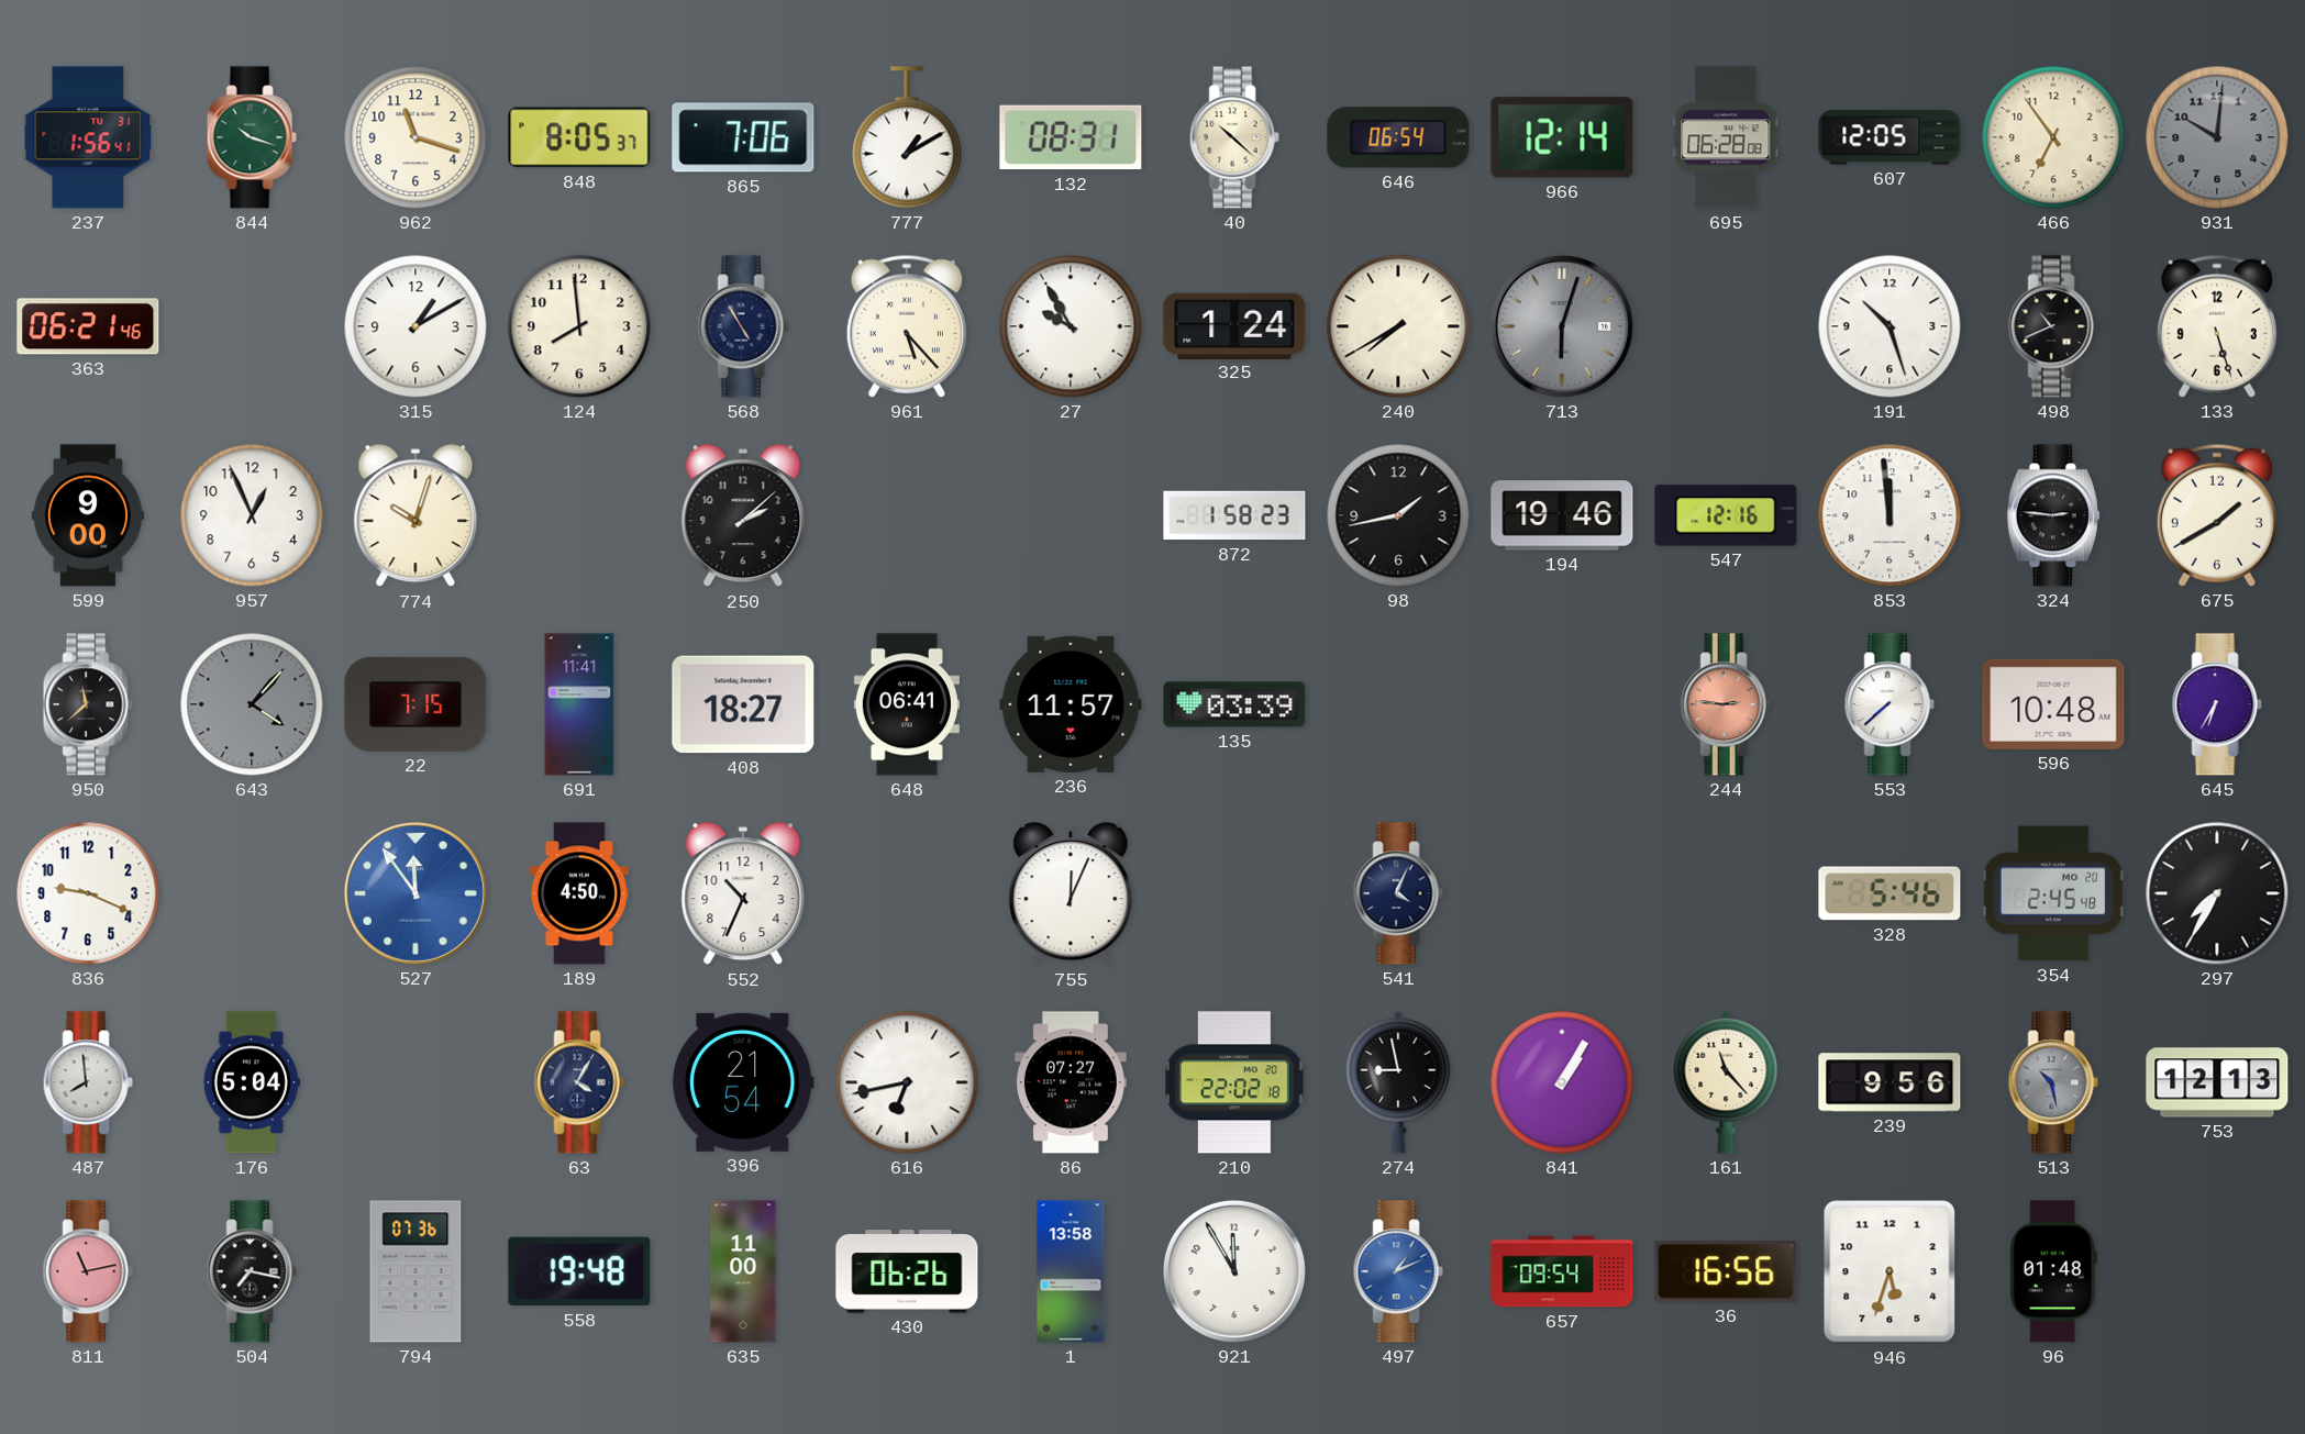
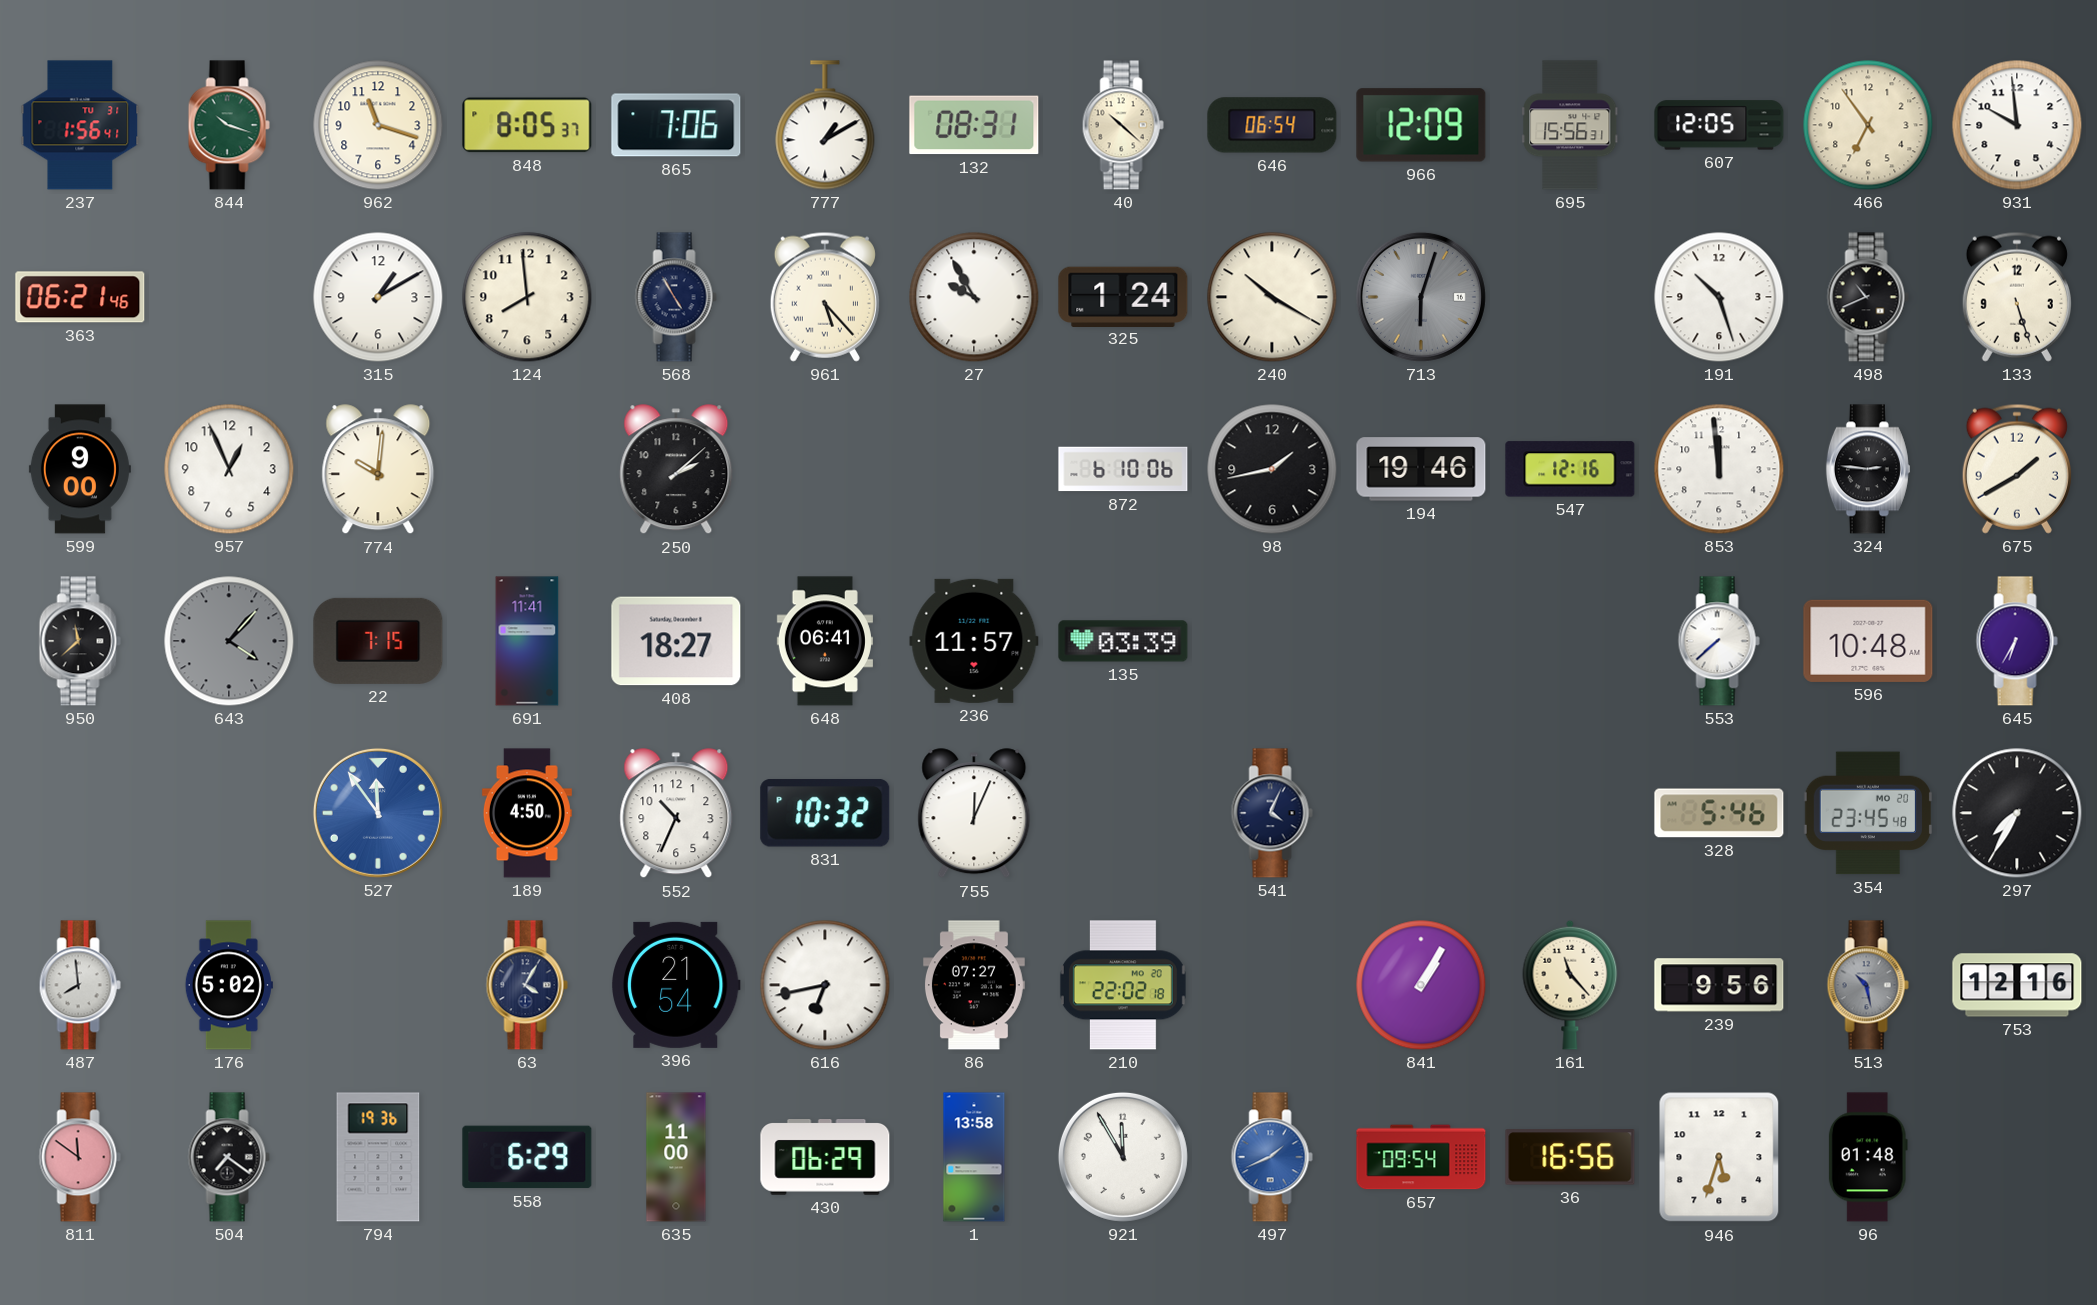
966: 12:14 -> 12:09
695: 06:28 -> 15:56
931: 10:01 -> 9:59
931 dial: grey -> white
240: 7:40 -> 10:20
774: 10:03 -> 10:01
872: 1:58 -> 6:10
244: 2:46 -> none
836: 9:19 -> none
831: none -> 10:32
354: 2:45 -> 23:45
176: 5:04 -> 5:02
274: 8:58 -> none
753: 12:13 -> 12:16
811: 11:13 -> 11:51
504: 7:17 -> 7:21
794: 07:36 -> 19:36
558: 19:48 -> 6:29
430: 06:26 -> 06:29
497: 1:11 -> 1:41
